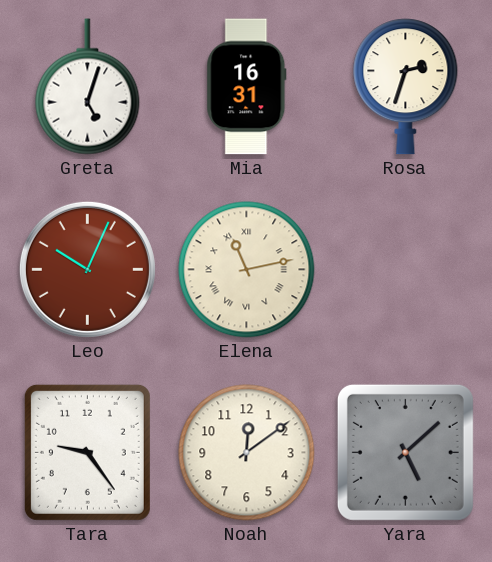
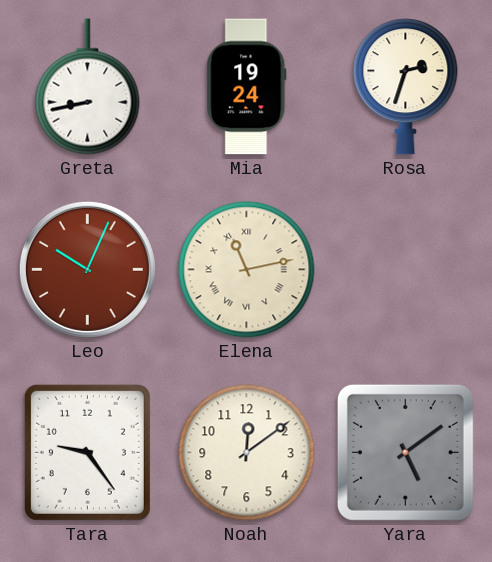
Greta: 5:03 -> 8:43
Mia: 16:31 -> 19:24
Yara: 5:08 -> 5:09
